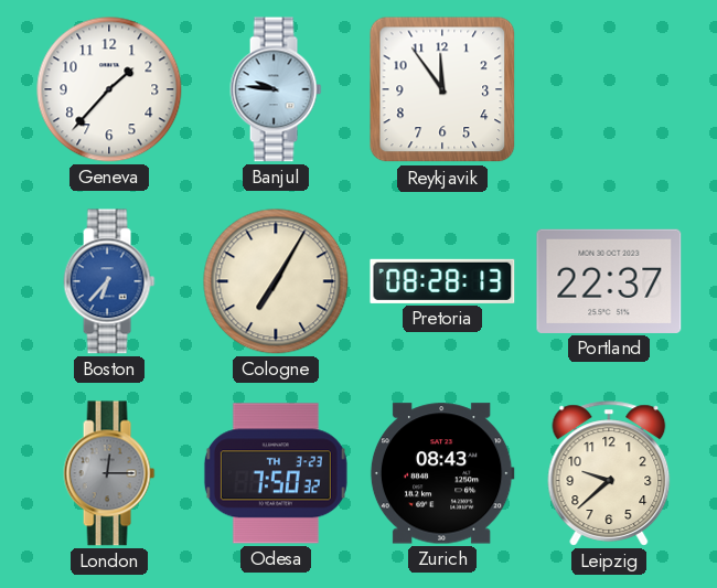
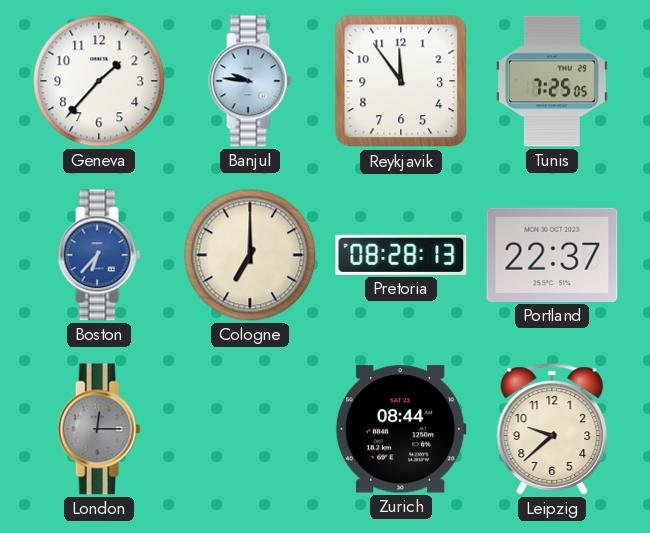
Tunis: none -> 7:25
Cologne: 7:05 -> 7:00
Odesa: 7:50 -> none
Zurich: 08:43 -> 08:44
